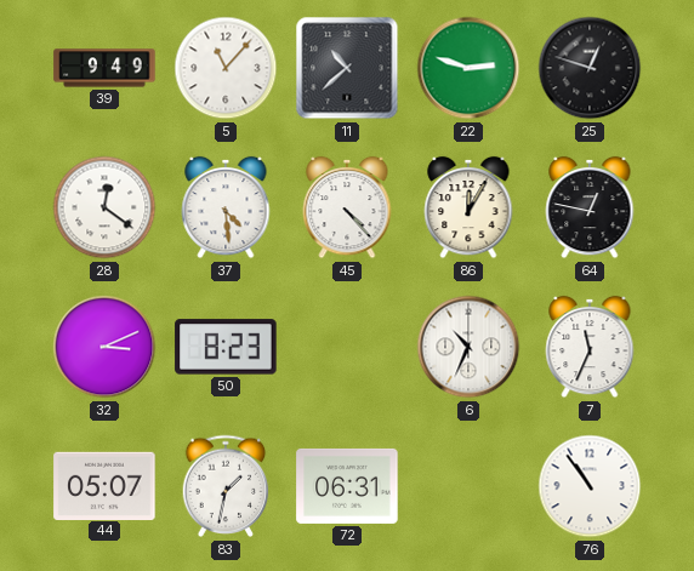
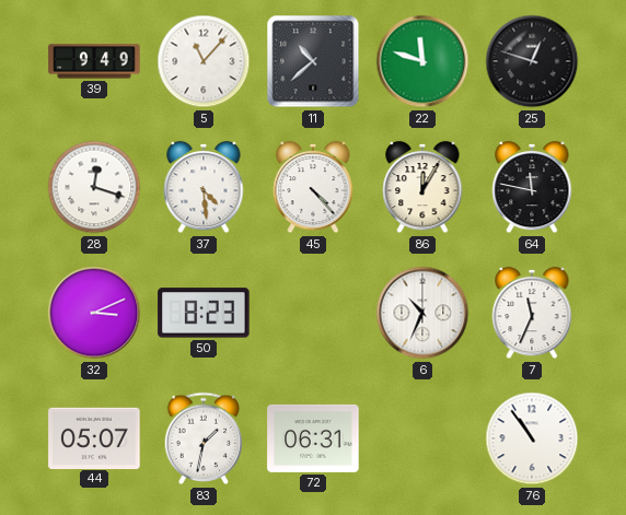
22: 2:48 -> 11:48
28: 12:21 -> 12:18
64: 12:47 -> 11:47
